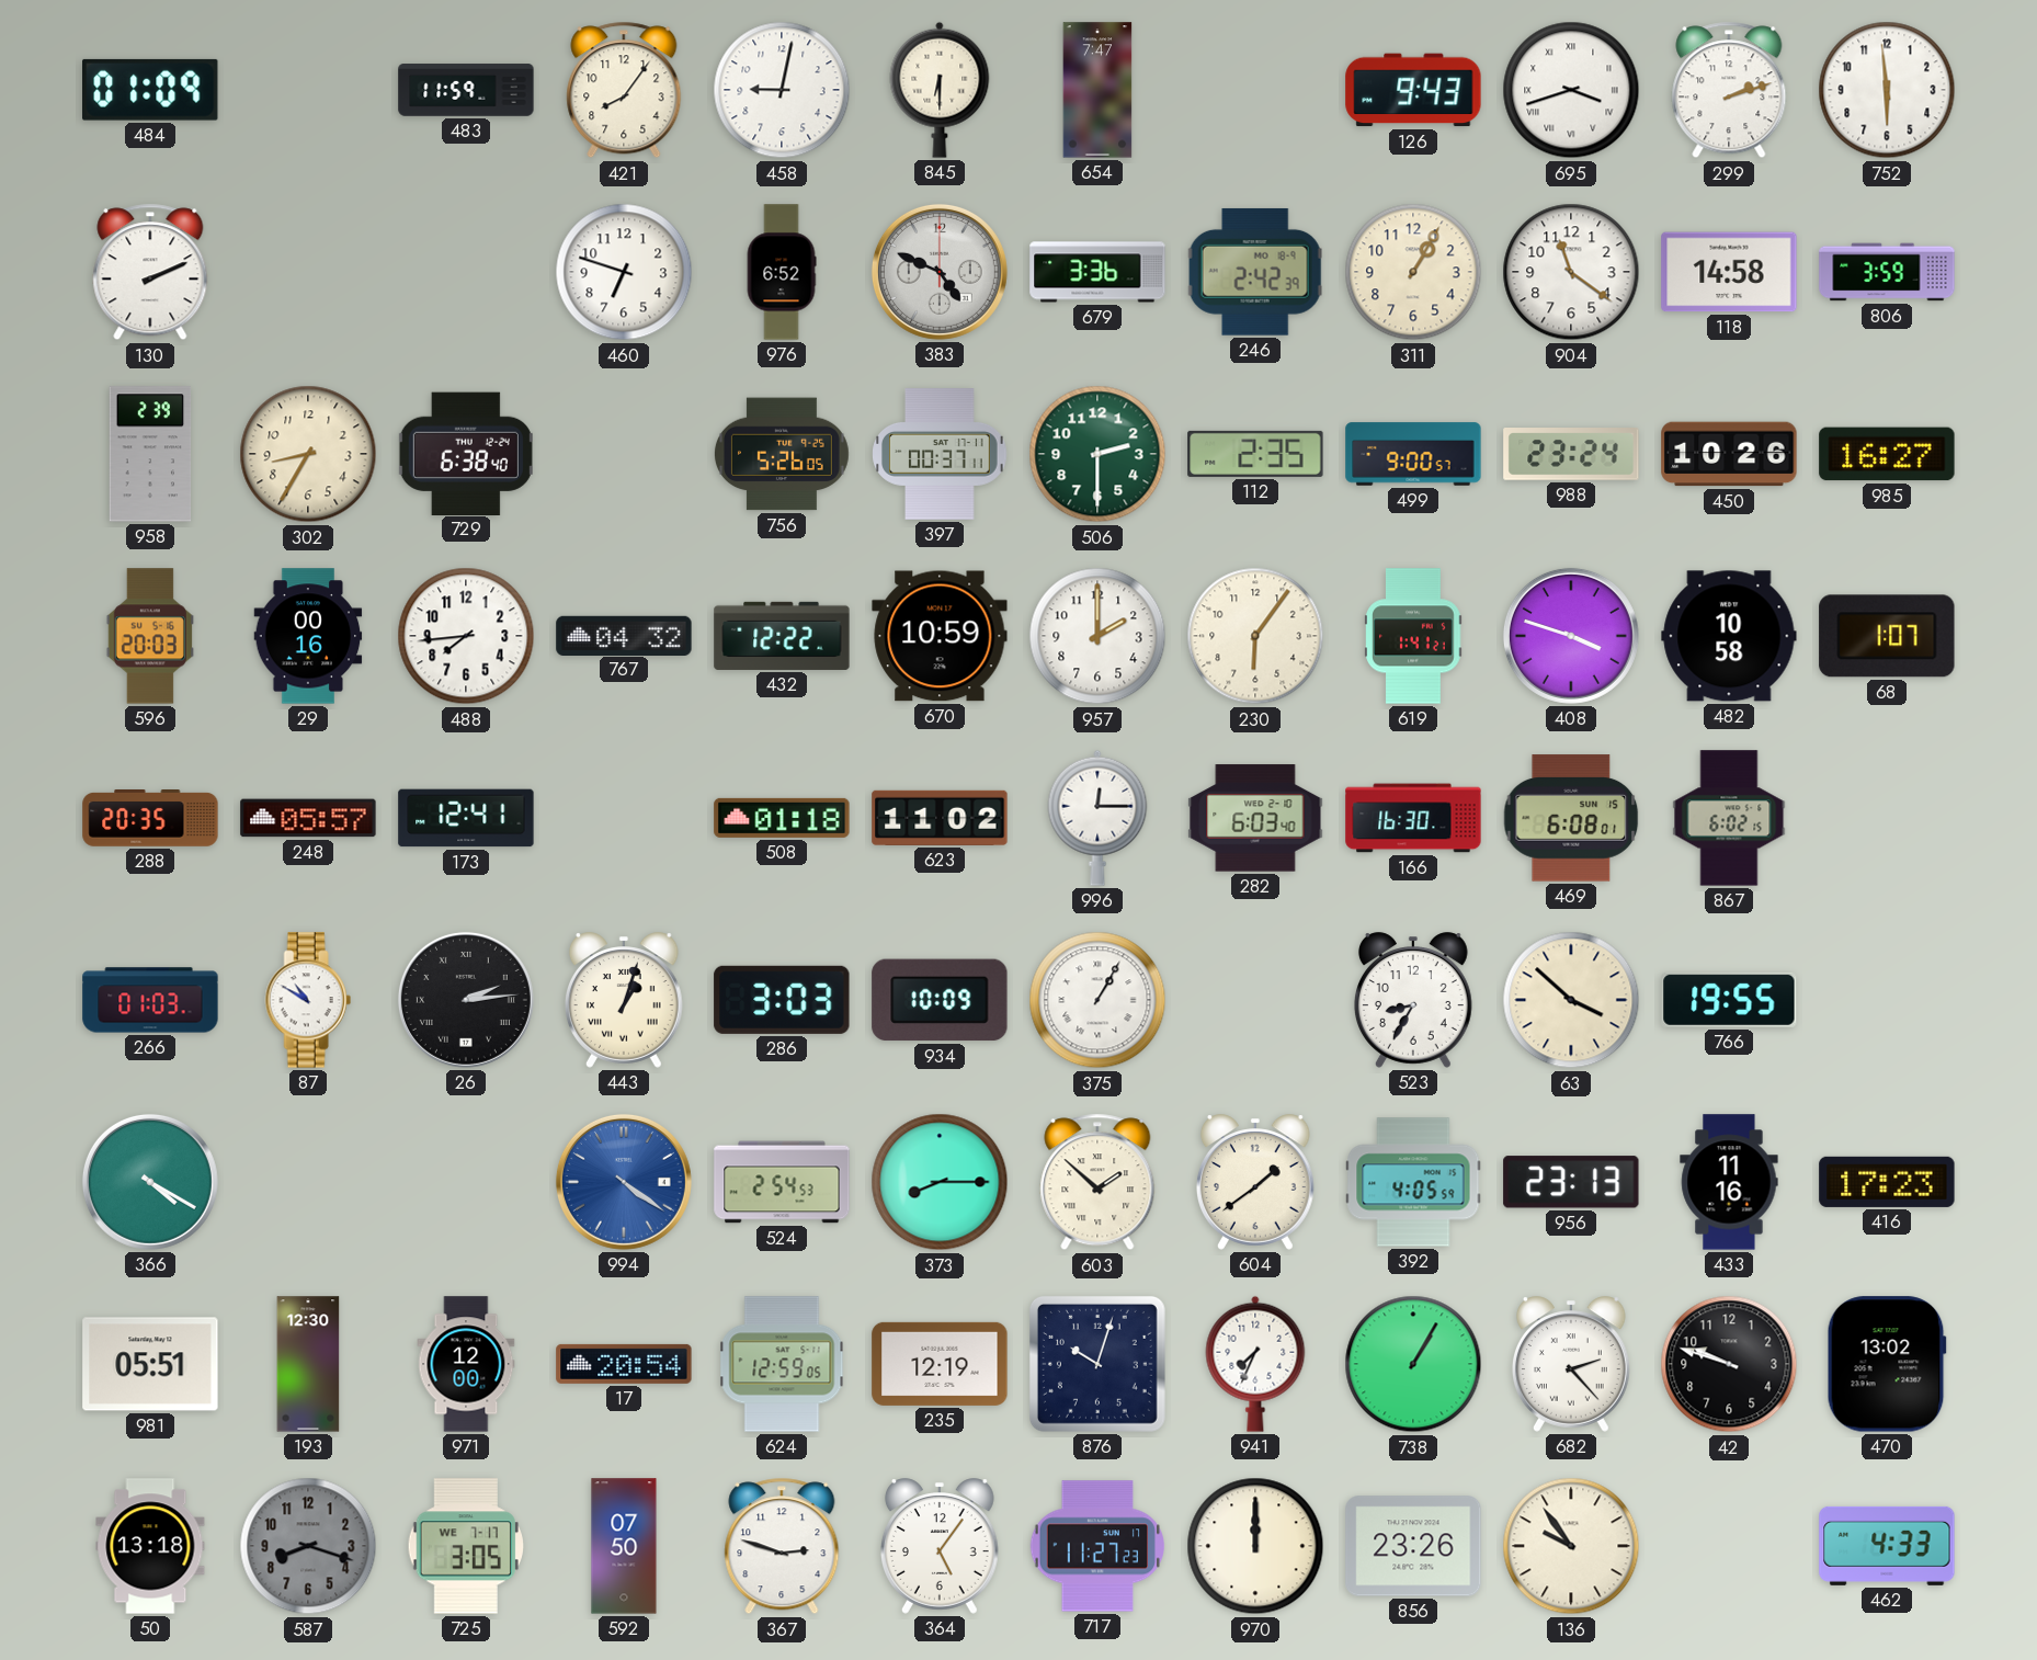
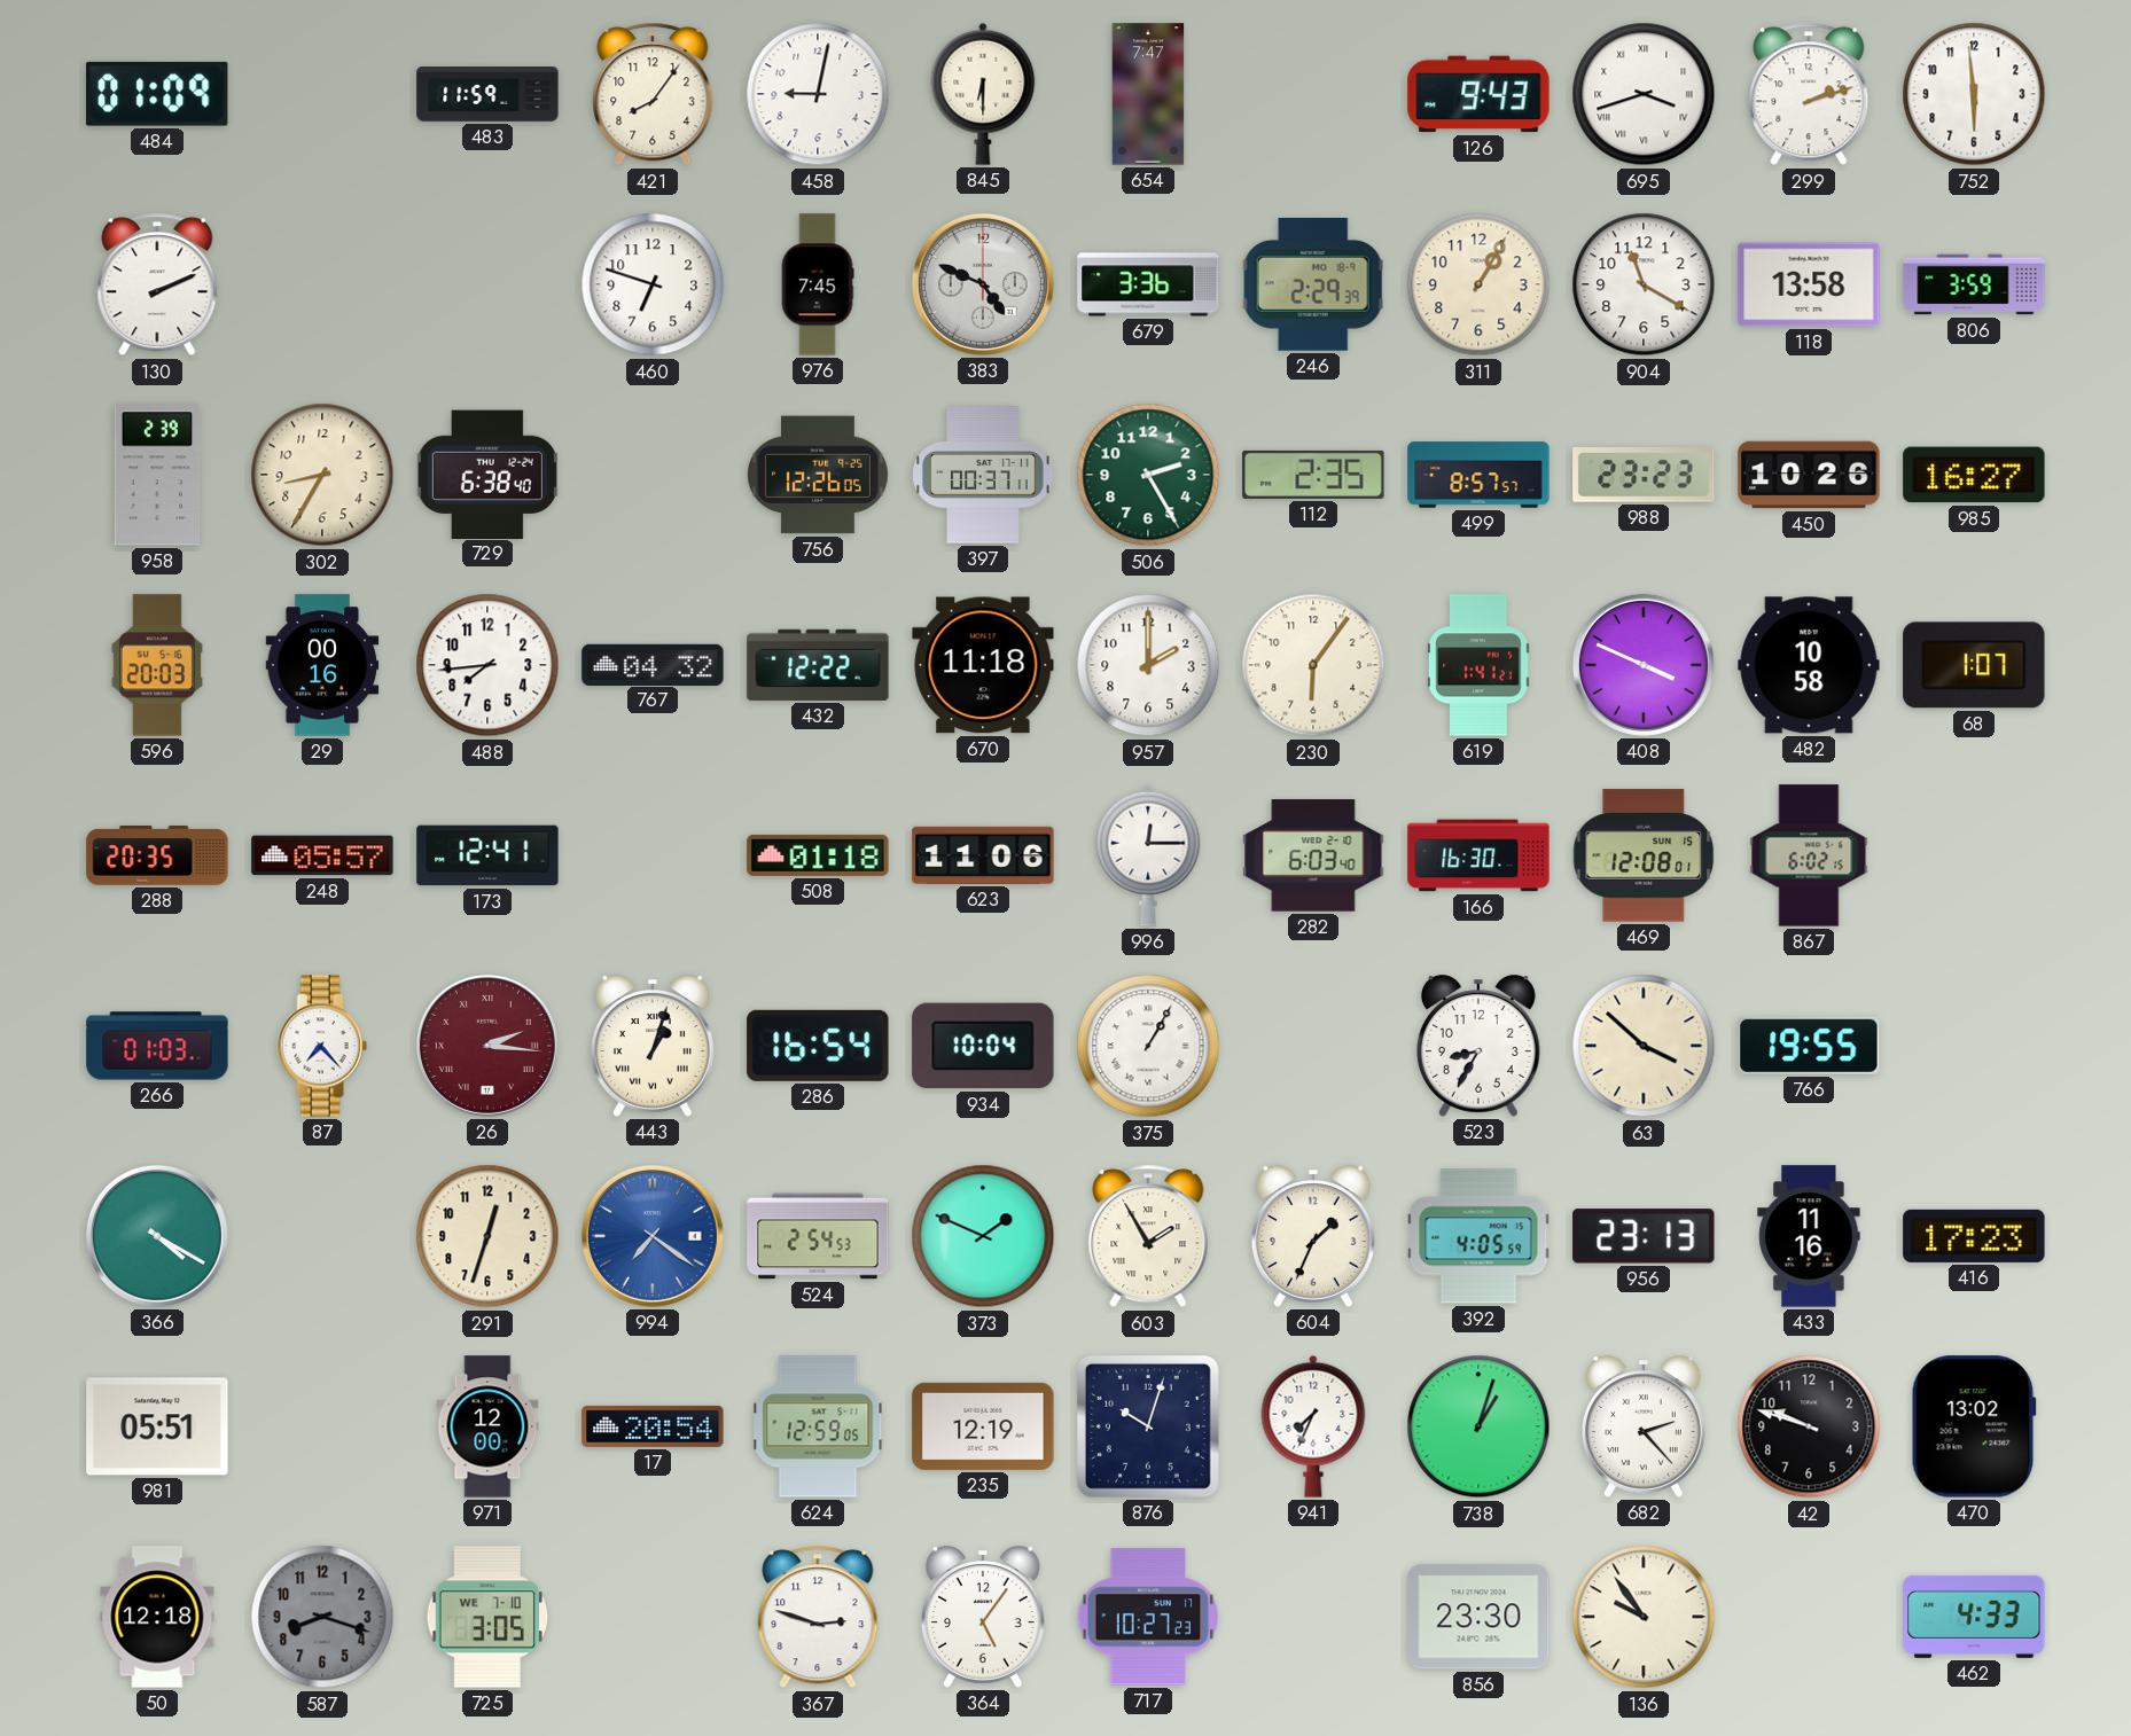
976: 6:52 -> 7:45
246: 2:42 -> 2:29
904: 11:21 -> 11:20
118: 14:58 -> 13:58
756: 5:26 -> 12:26
506: 2:30 -> 2:25
499: 9:00 -> 8:57
988: 23:24 -> 23:23
670: 10:59 -> 11:18
408: 3:48 -> 3:49
623: 11:02 -> 11:06
469: 6:08 -> 12:08
87: 10:50 -> 7:23
26: 2:14 -> 2:16
26 dial: black -> burgundy
286: 3:03 -> 16:54
934: 10:09 -> 10:04
291: none -> 12:33
994: 4:21 -> 7:21
373: 8:15 -> 1:49
603: 1:52 -> 1:55
604: 1:39 -> 1:34
193: 12:30 -> none
738: 1:05 -> 1:03
50: 13:18 -> 12:18
725 date: WE 7-17 -> WE 7-10
592: 07:50 -> none
717: 11:27 -> 10:27
970: 12:00 -> none
856: 23:26 -> 23:30
